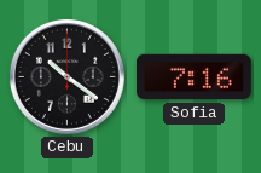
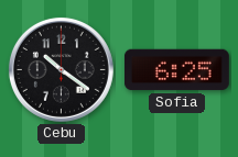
Sofia: 7:16 -> 6:25
